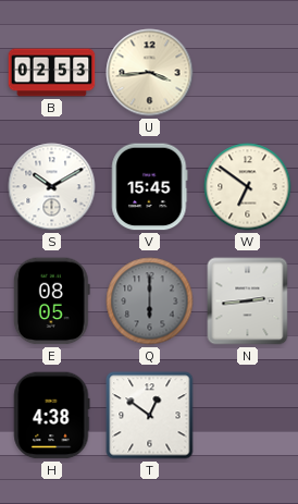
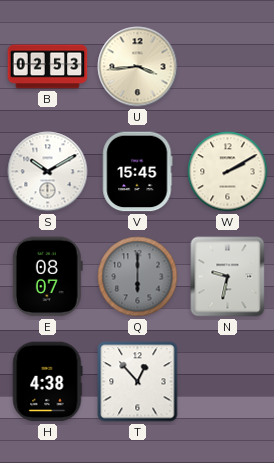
W: 6:51 -> 2:10
E: 08:05 -> 08:07
N: 2:44 -> 9:32
T: 12:51 -> 12:53
